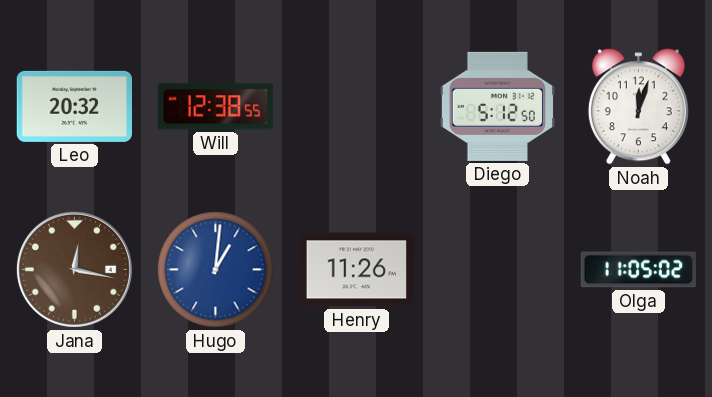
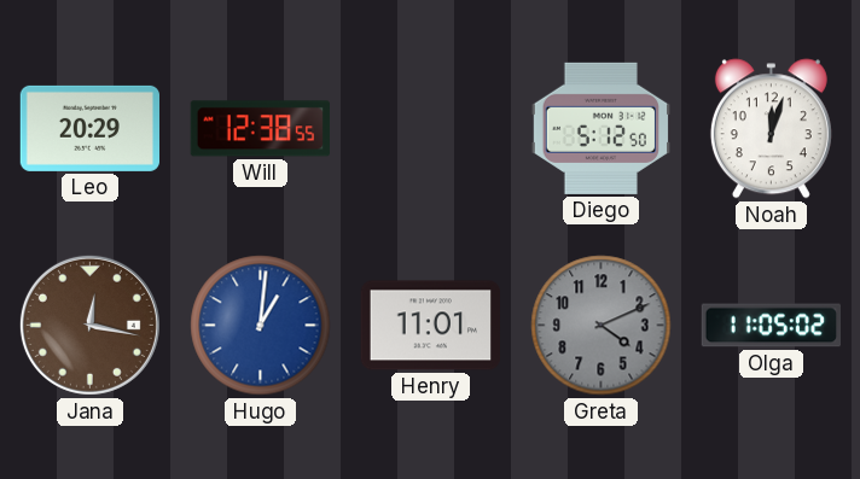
Leo: 20:32 -> 20:29
Henry: 11:26 -> 11:01
Greta: none -> 4:11
